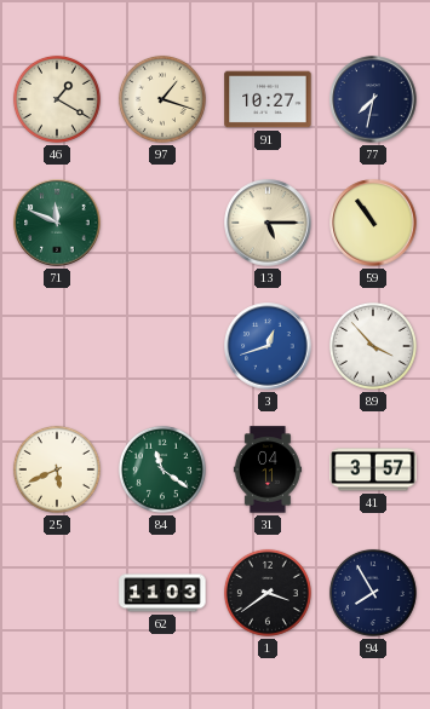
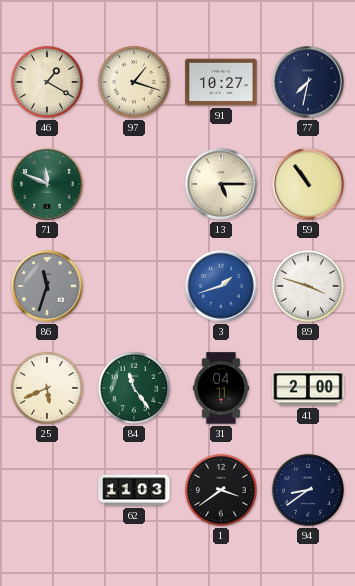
86: none -> 11:33
3: 12:42 -> 1:42
89: 3:53 -> 3:48
84: 11:21 -> 11:24
41: 3:57 -> 2:00
94: 7:55 -> 8:39
